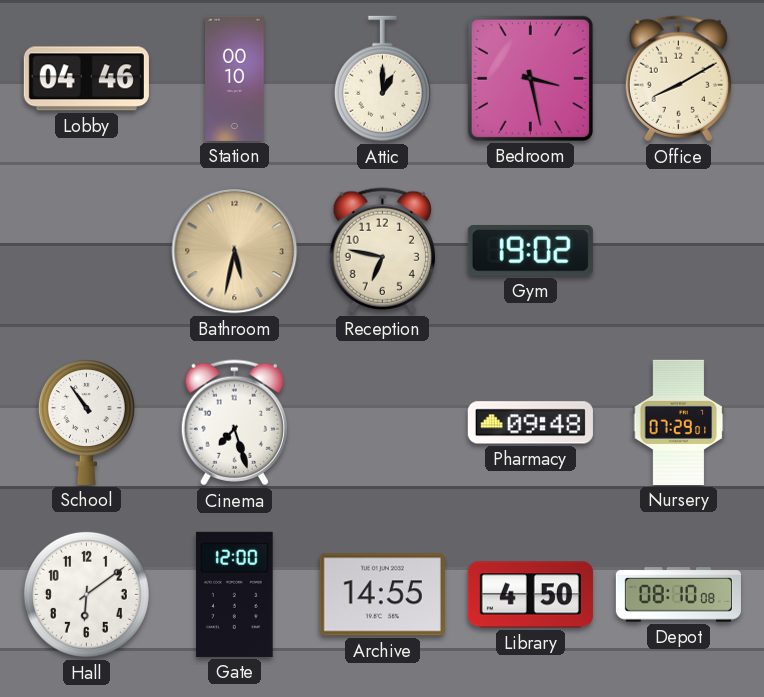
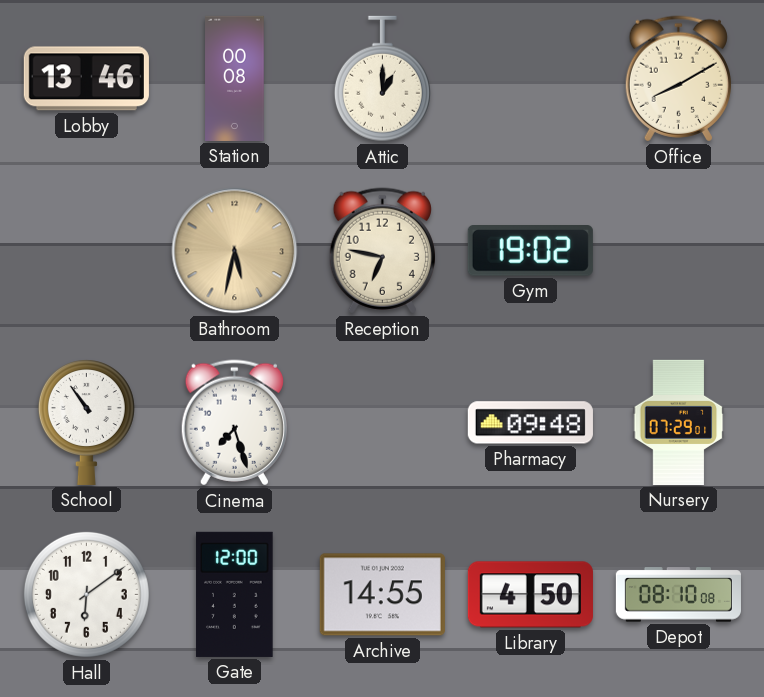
Lobby: 04:46 -> 13:46
Station: 00:10 -> 00:08
Bedroom: 3:28 -> none
